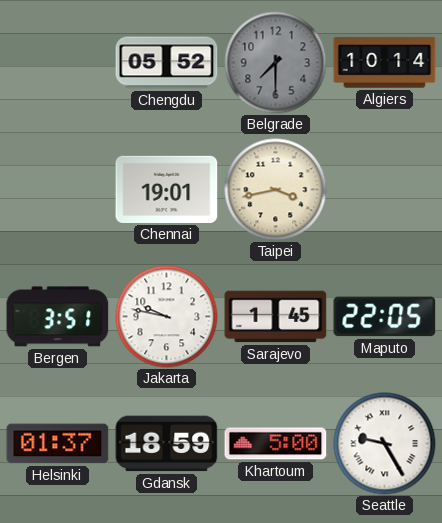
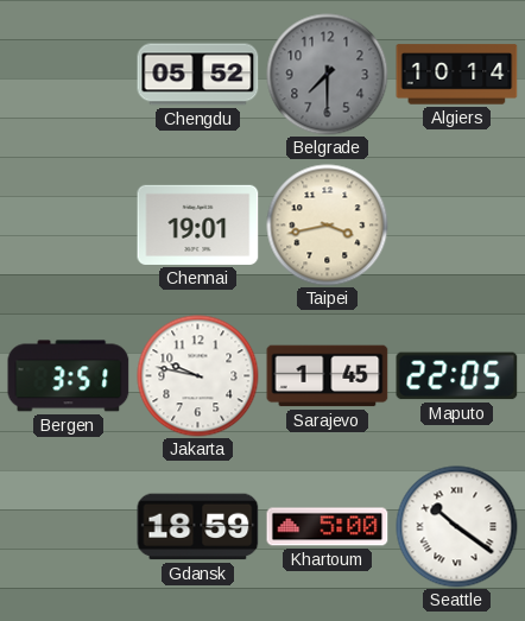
Helsinki: 01:37 -> none
Seattle: 9:25 -> 10:21
